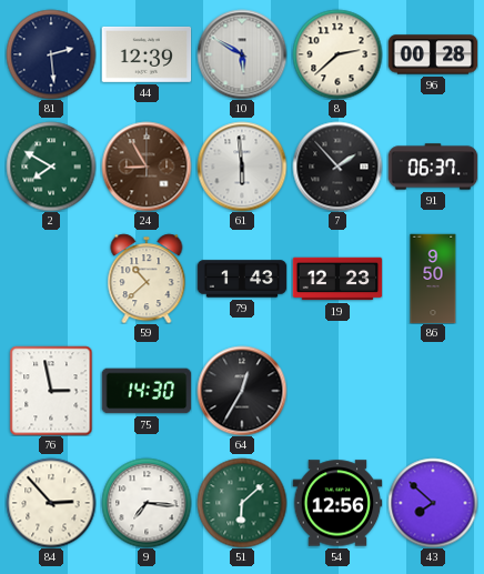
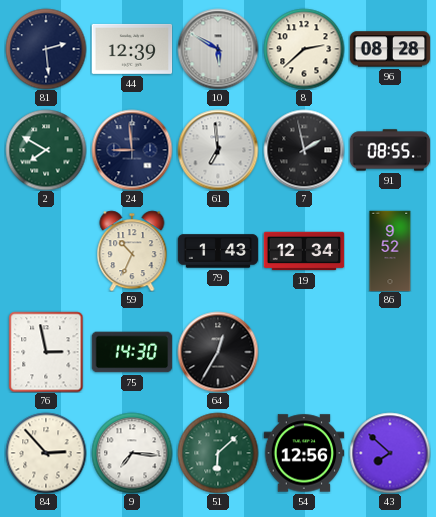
96: 00:28 -> 08:28
24: 8:55 -> 8:59
24 dial: brown -> navy
61: 5:59 -> 6:59
7: 1:53 -> 1:58
91: 06:37 -> 08:55
59: 10:38 -> 10:34
19: 12:23 -> 12:34
86: 9:50 -> 9:52
